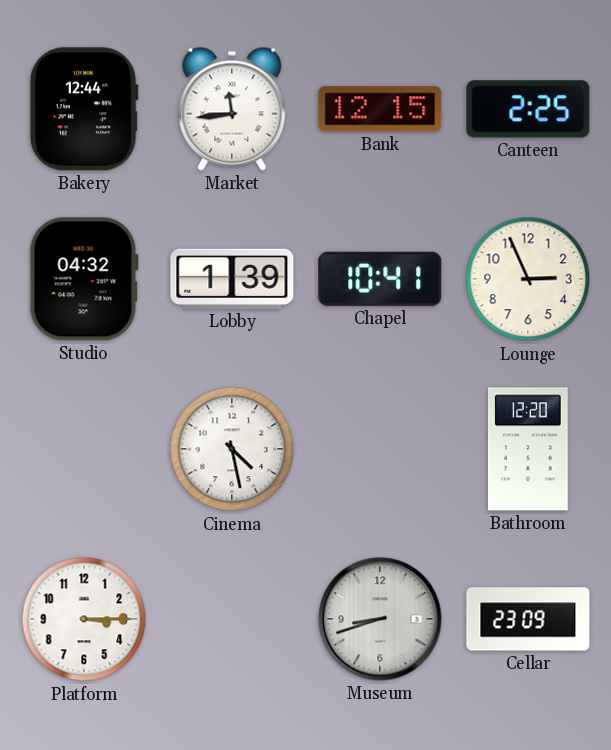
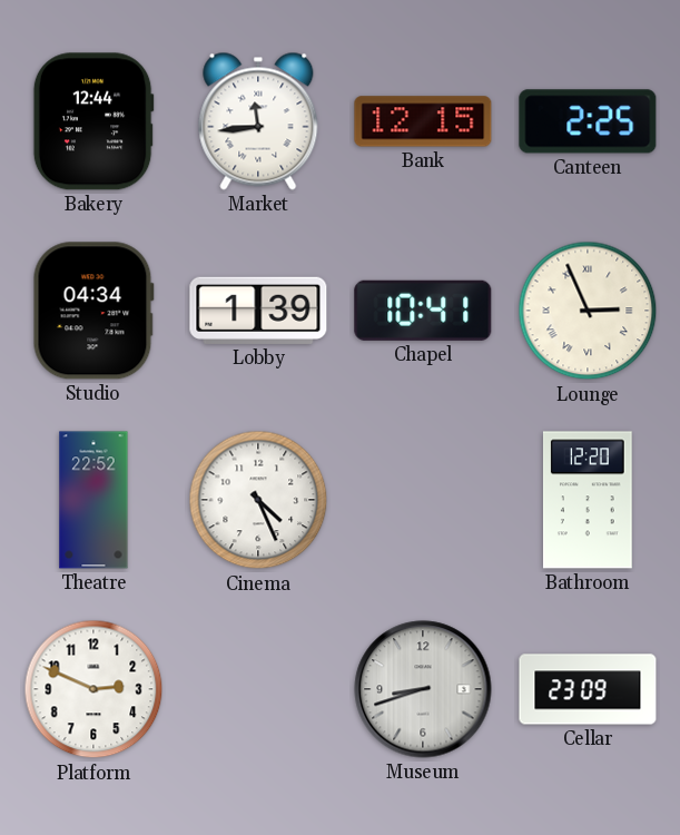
Studio: 04:32 -> 04:34
Lounge numerals: Arabic -> Roman
Theatre: none -> 22:52
Cinema: 4:28 -> 4:26
Platform: 3:15 -> 2:49
